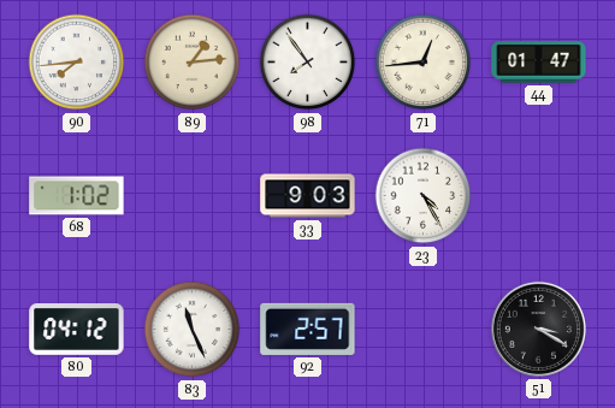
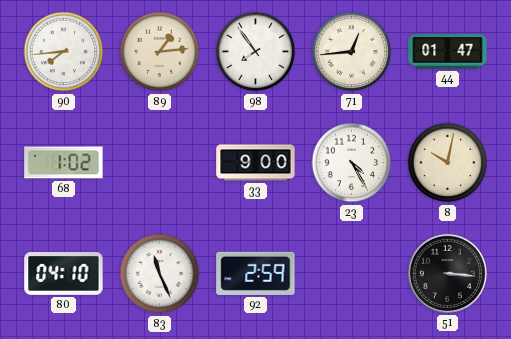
33: 9:03 -> 9:00
8: none -> 10:02
80: 04:12 -> 04:10
92: 2:57 -> 2:59
51: 3:20 -> 3:16
